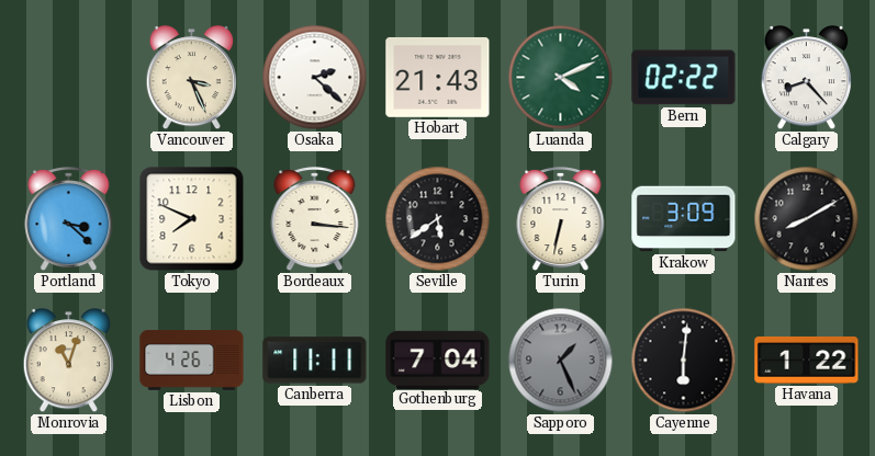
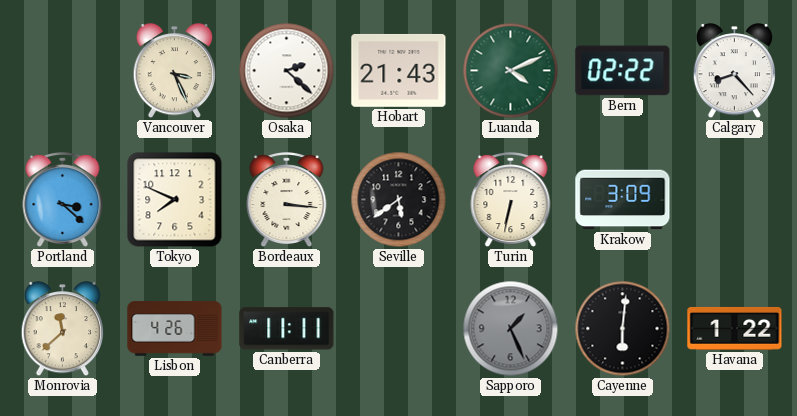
Nantes: 8:10 -> none
Monrovia: 11:03 -> 11:38
Gothenburg: 7:04 -> none
